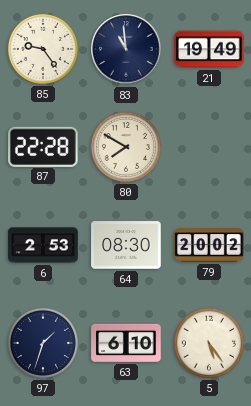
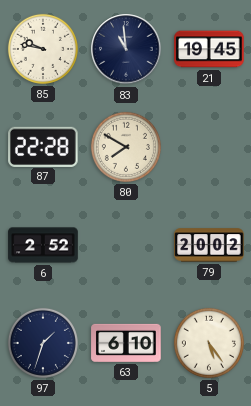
85: 9:24 -> 9:47
21: 19:49 -> 19:45
6: 2:53 -> 2:52
64: 08:30 -> none
